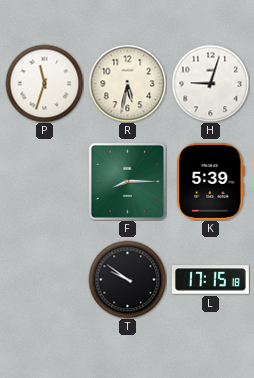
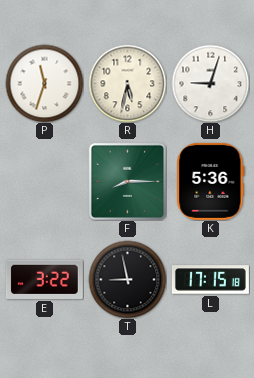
K: 5:39 -> 5:36
E: none -> 3:22
T: 9:51 -> 8:58
